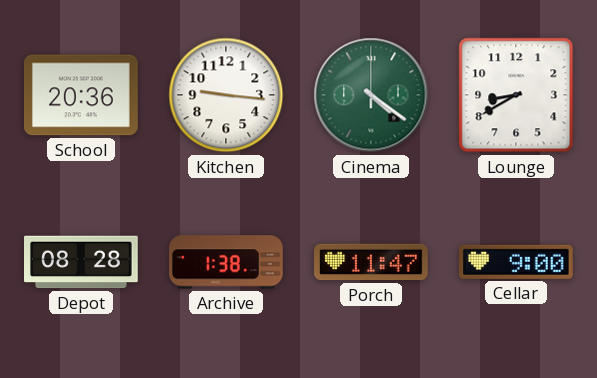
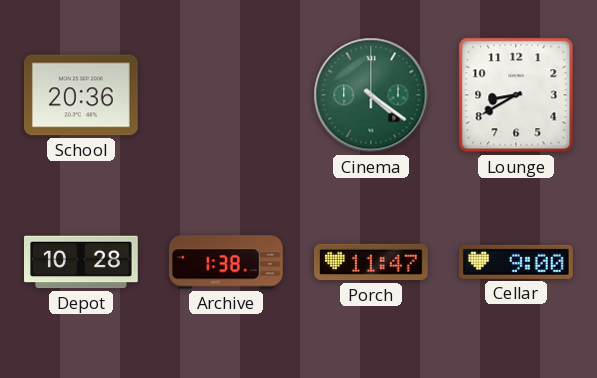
Kitchen: 9:16 -> none
Depot: 08:28 -> 10:28
